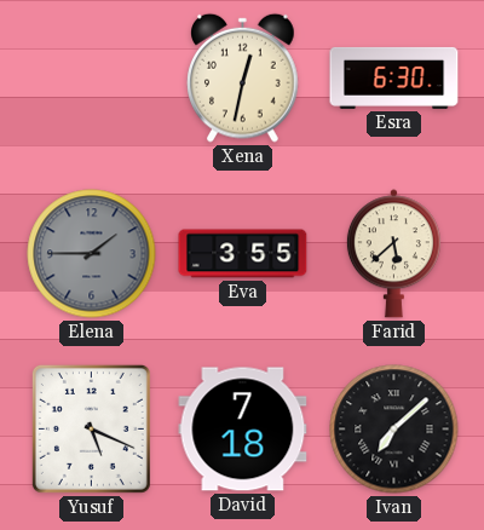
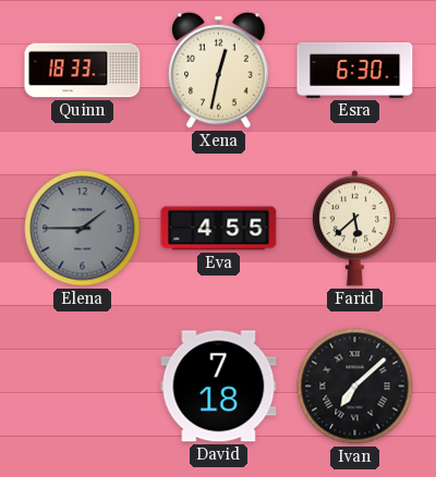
Quinn: none -> 18:33
Eva: 3:55 -> 4:55
Yusuf: 5:19 -> none
